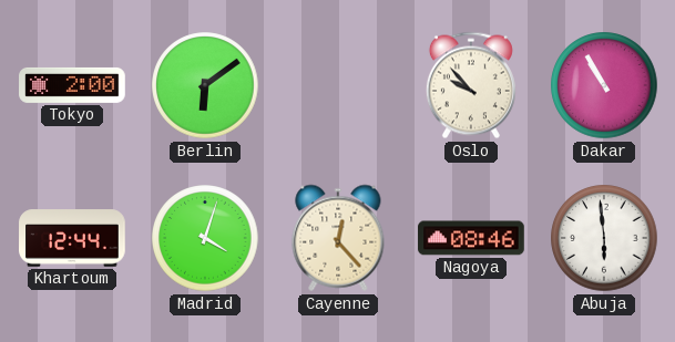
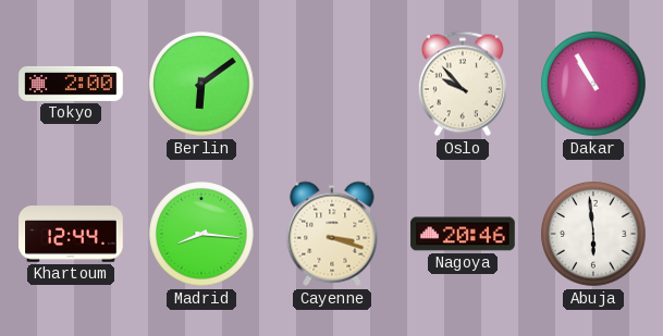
Madrid: 4:03 -> 8:16
Cayenne: 12:23 -> 3:18
Nagoya: 08:46 -> 20:46
